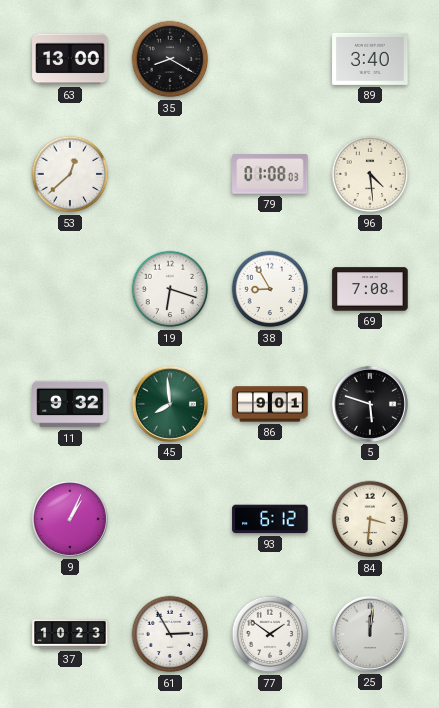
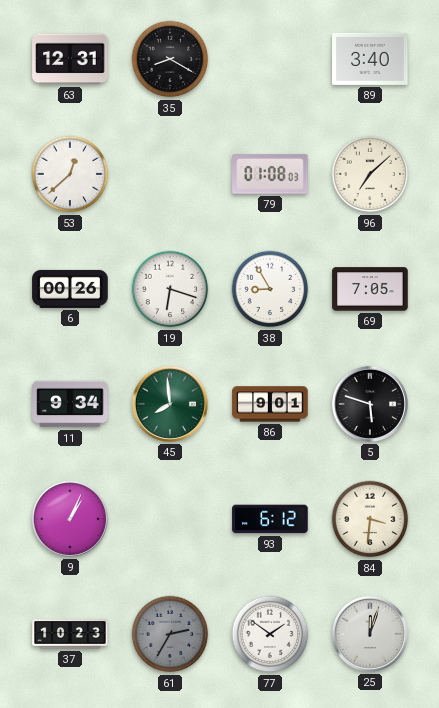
63: 13:00 -> 12:31
96: 4:29 -> 7:08
6: none -> 00:26
69: 7:08 -> 7:05
11: 9:32 -> 9:34
61: 2:55 -> 2:35
61 dial: white -> grey
25: 12:01 -> 12:03
